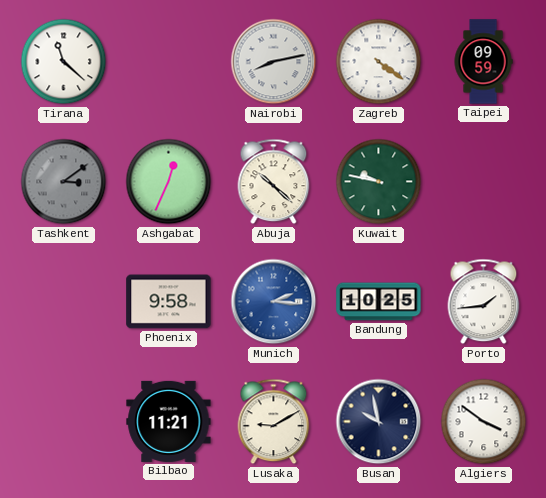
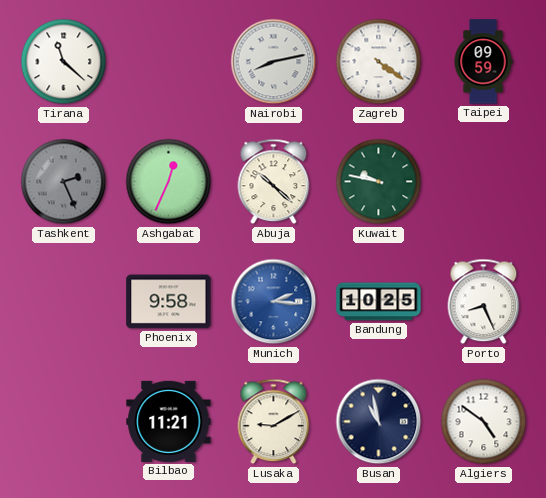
Tashkent: 3:09 -> 2:26
Porto: 1:44 -> 8:26
Busan: 9:58 -> 10:58
Algiers: 3:51 -> 4:51
